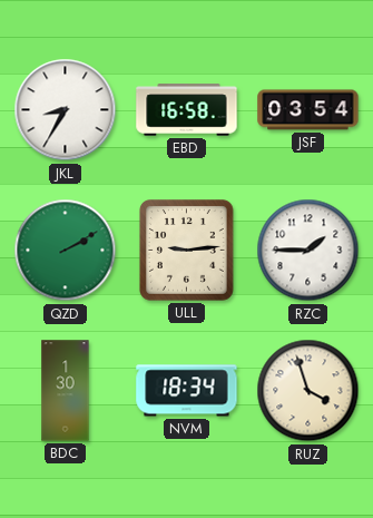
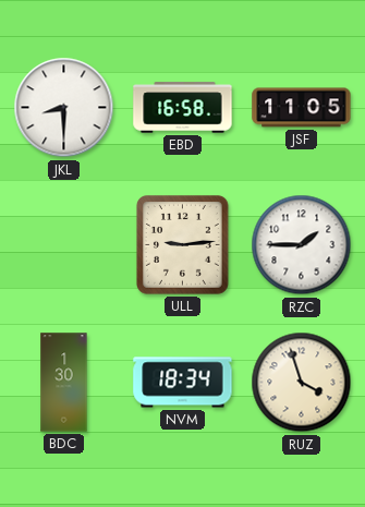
JKL: 8:35 -> 8:30
JSF: 03:54 -> 11:05
QZD: 2:10 -> none
